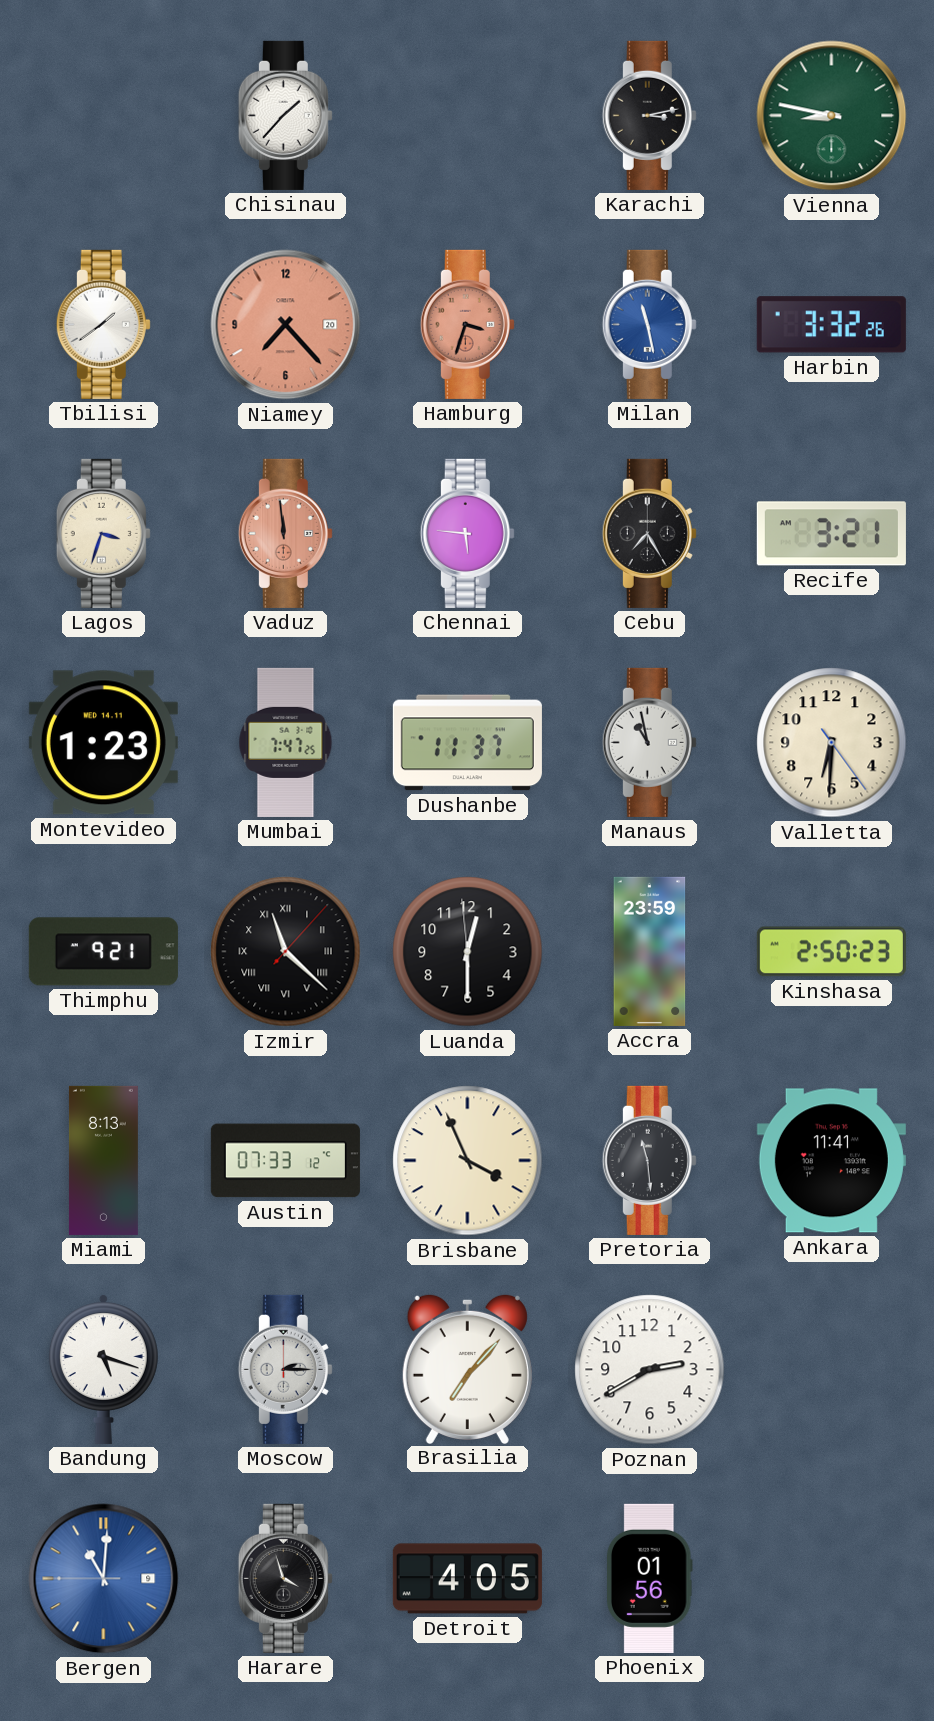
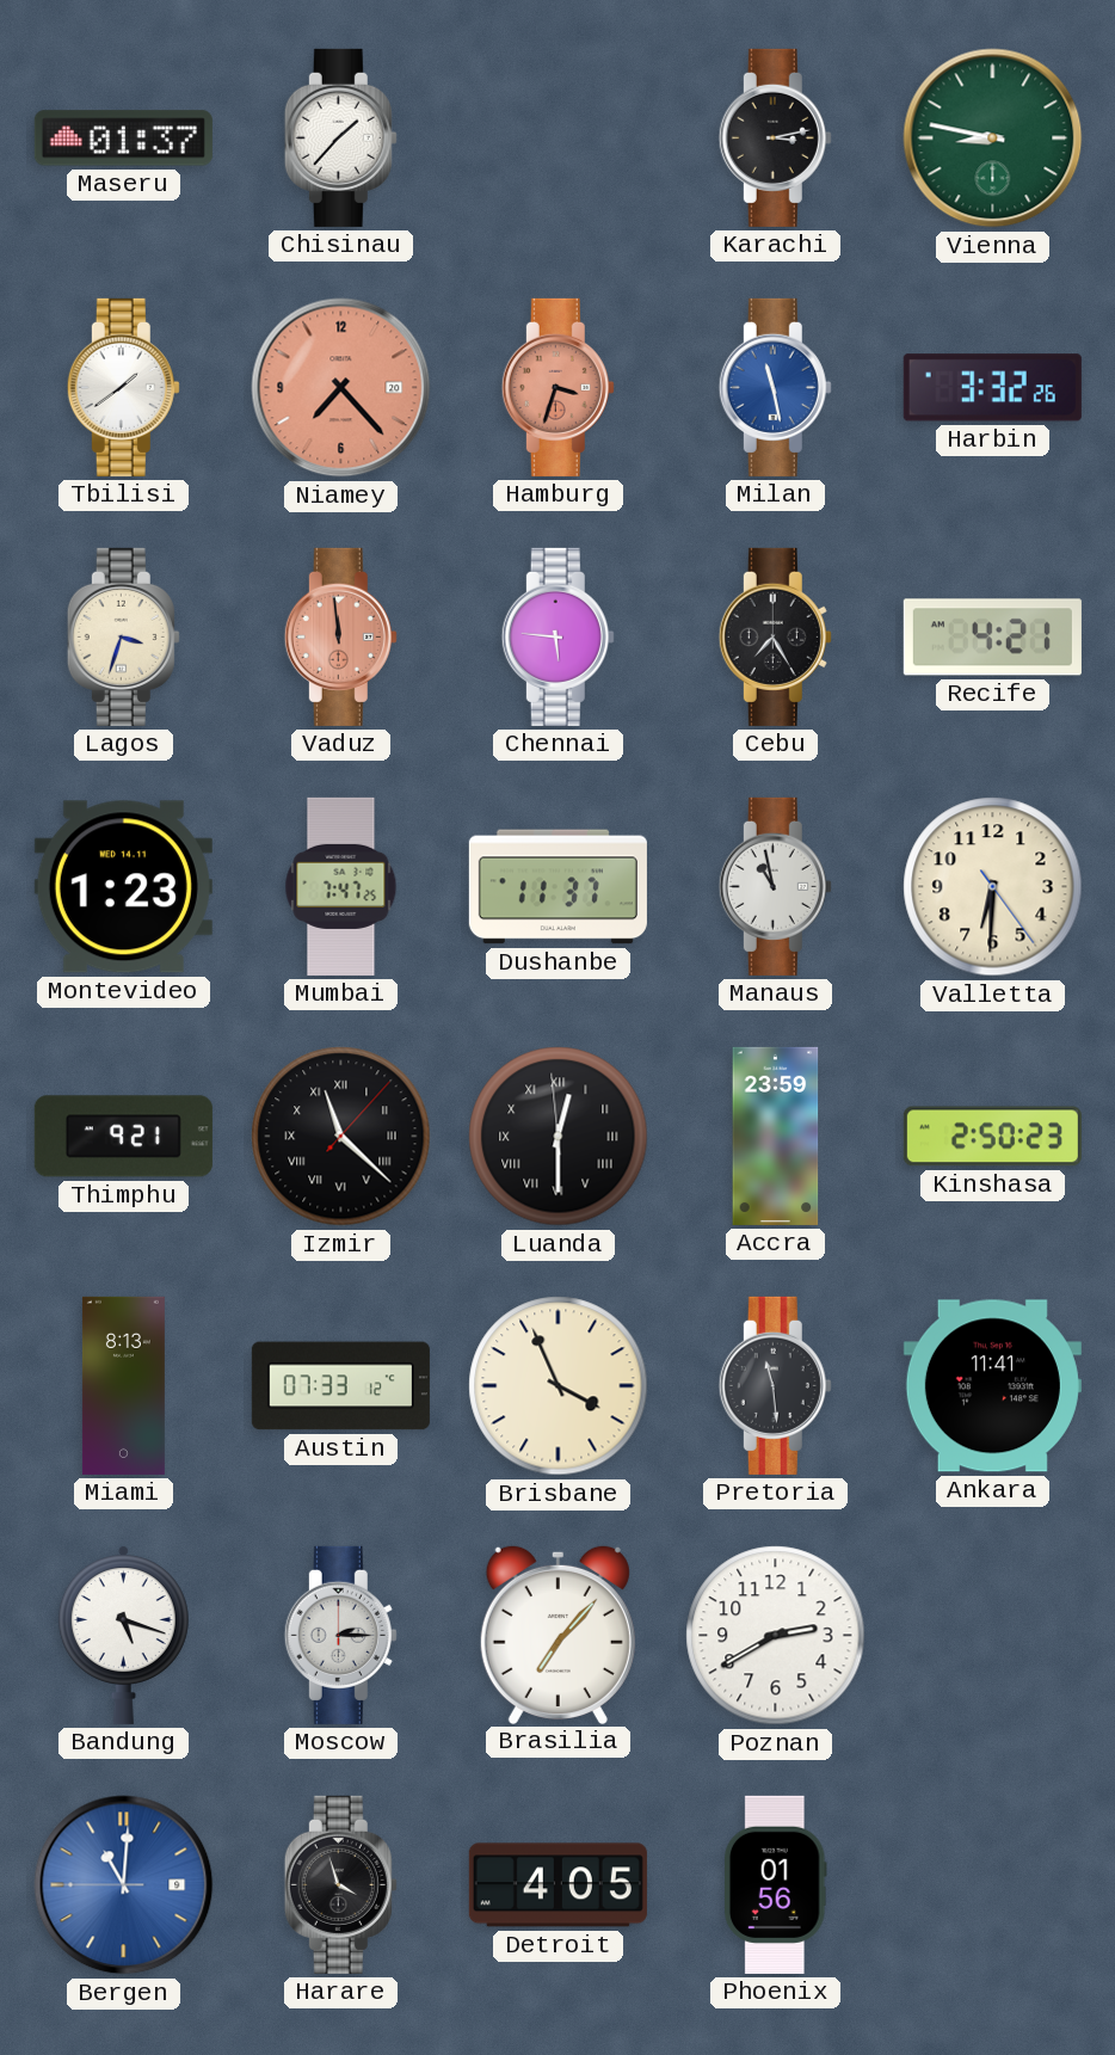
Maseru: none -> 01:37
Recife: 3:21 -> 4:21
Luanda numerals: Arabic -> Roman
